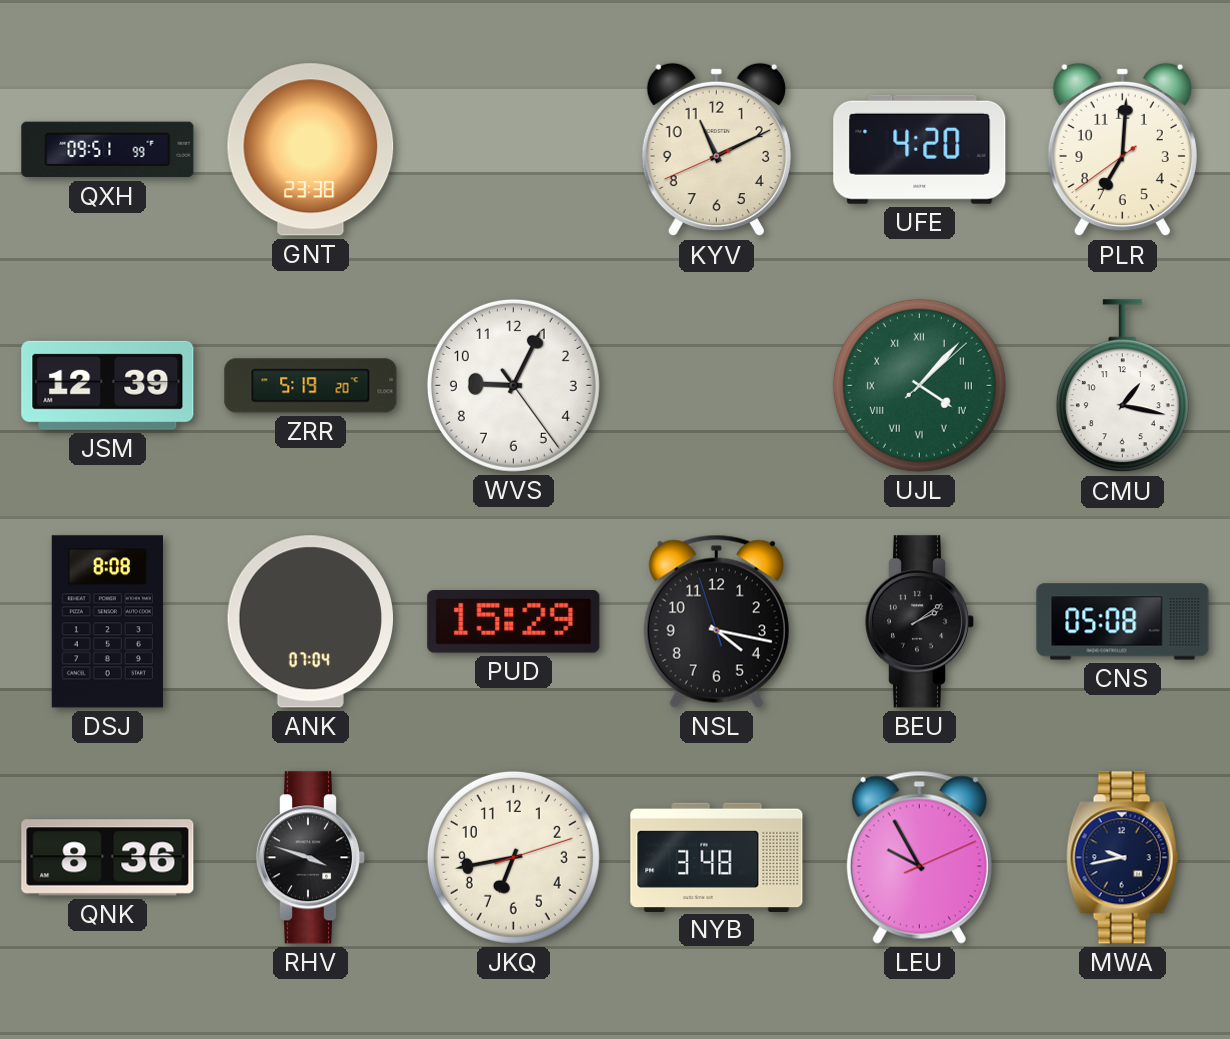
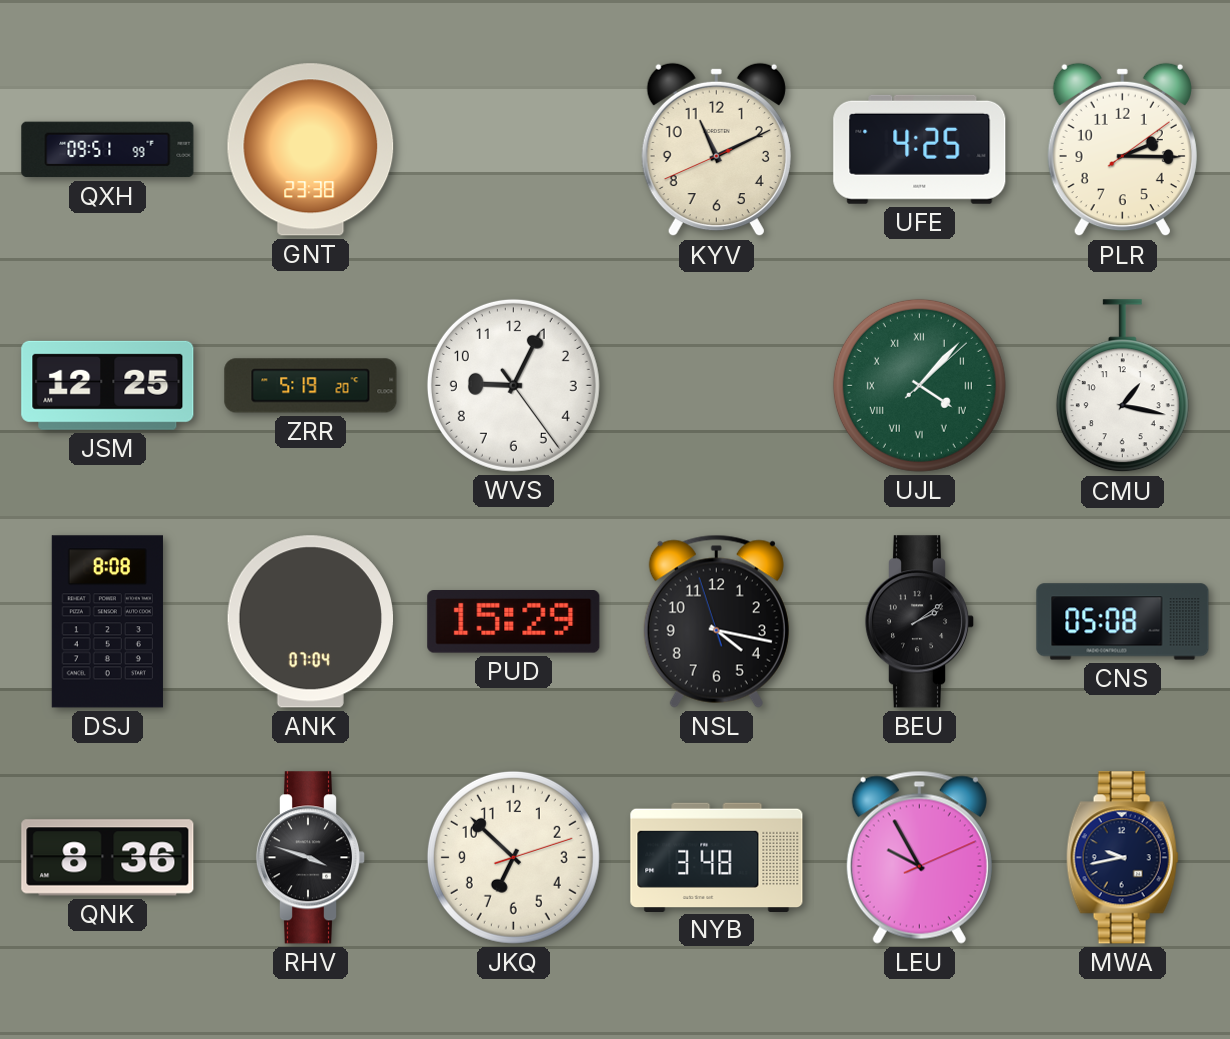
UFE: 4:20 -> 4:25
PLR: 7:00 -> 2:15
JSM: 12:39 -> 12:25
JKQ: 6:43 -> 6:52
